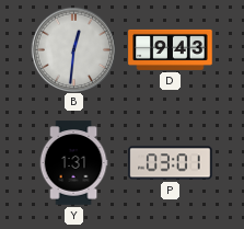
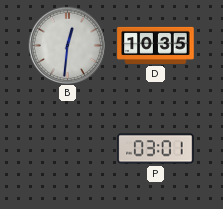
D: 9:43 -> 10:35
Y: 1:31 -> none
